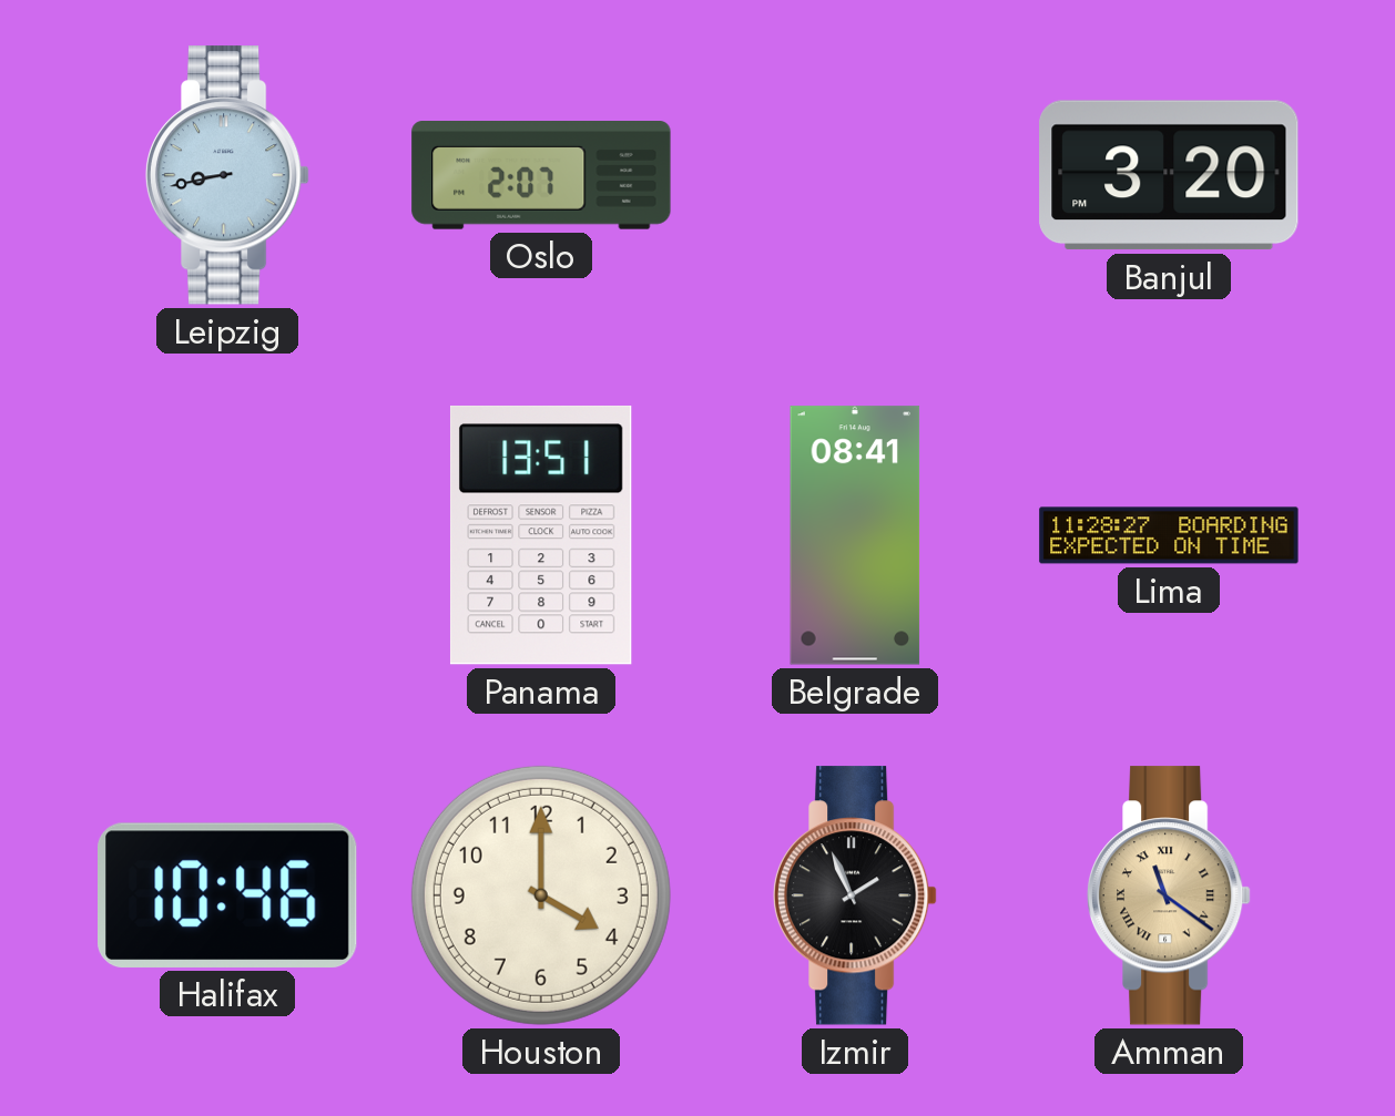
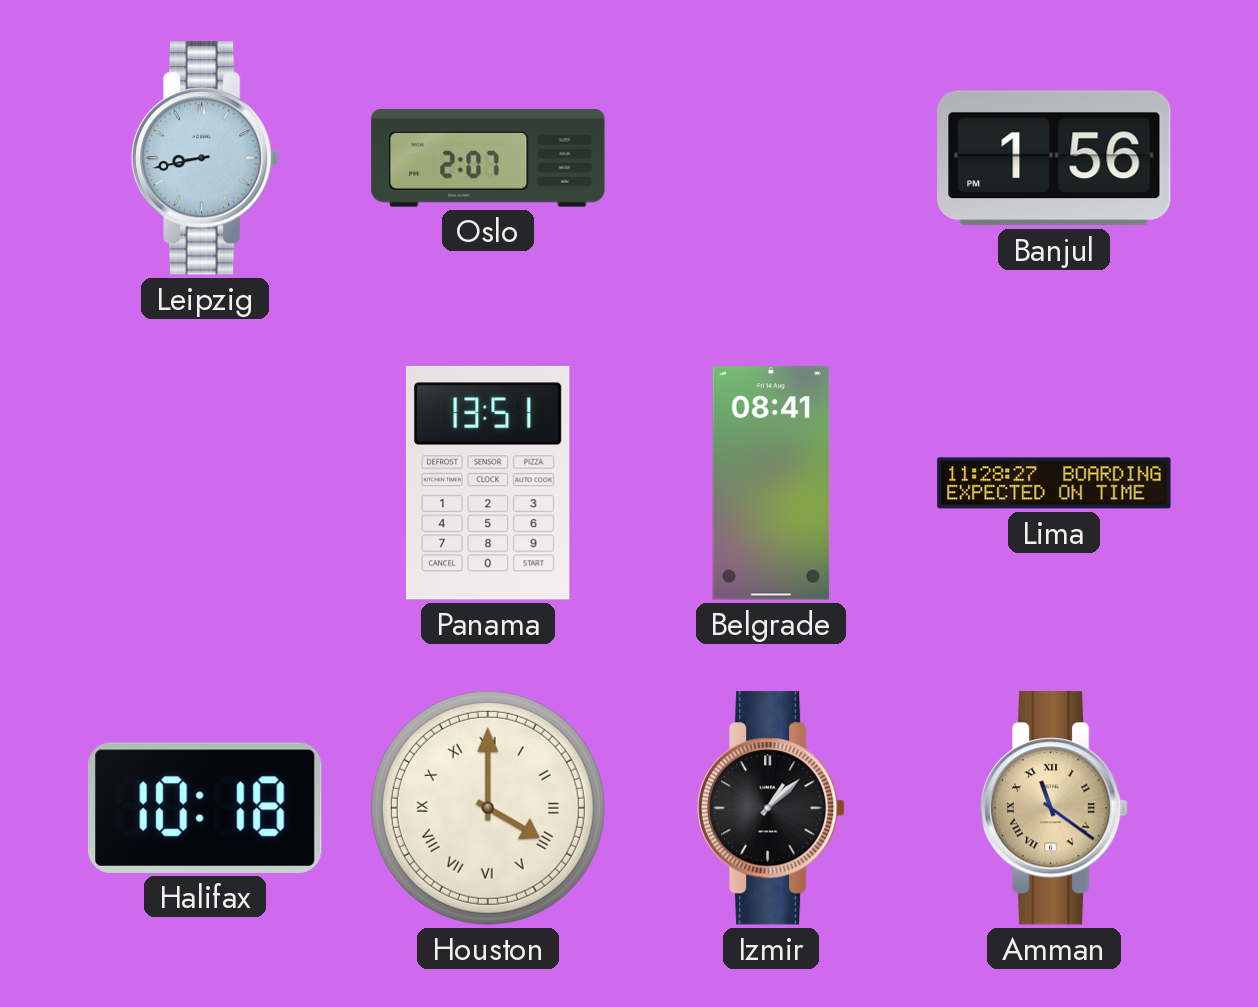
Banjul: 3:20 -> 1:56
Halifax: 10:46 -> 10:18
Houston numerals: Arabic -> Roman
Izmir: 1:56 -> 1:08
